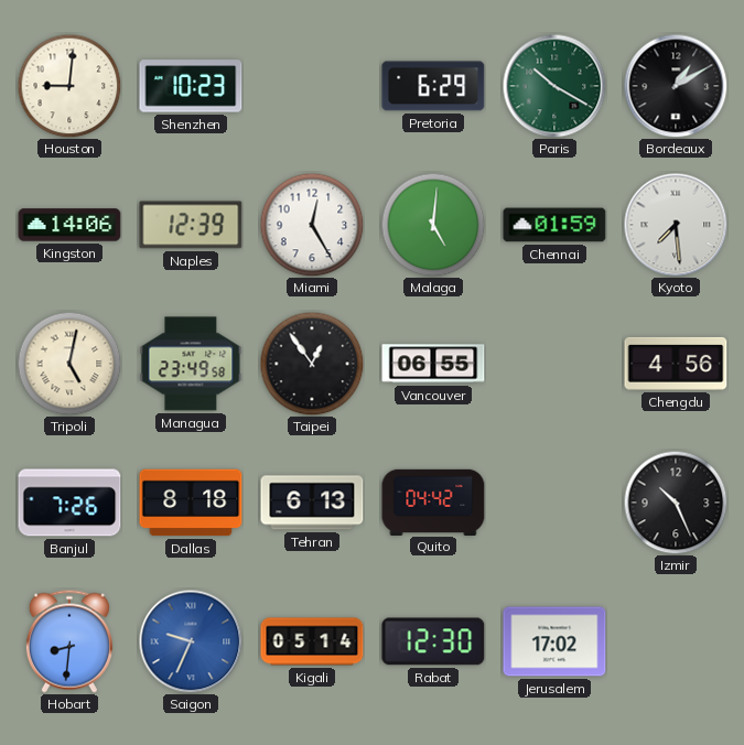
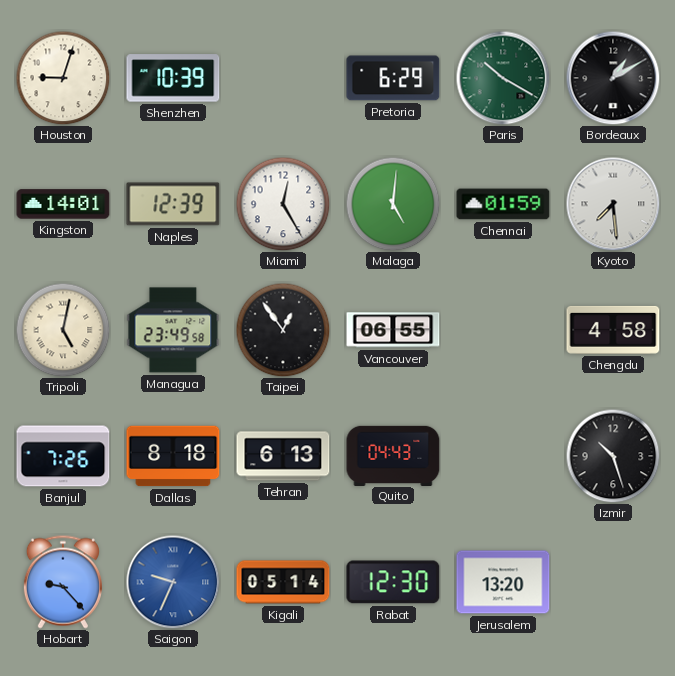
Houston: 9:01 -> 9:03
Shenzhen: 10:23 -> 10:39
Kingston: 14:06 -> 14:01
Chengdu: 4:56 -> 4:58
Quito: 04:42 -> 04:43
Izmir: 10:26 -> 10:27
Hobart: 8:31 -> 9:23
Jerusalem: 17:02 -> 13:20
